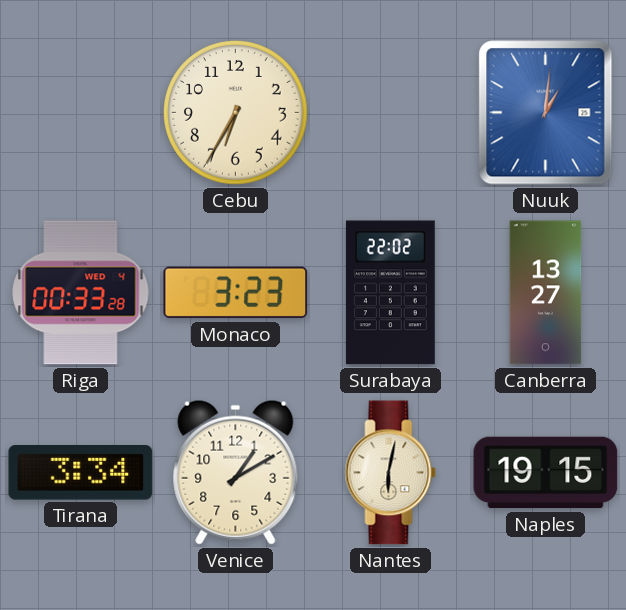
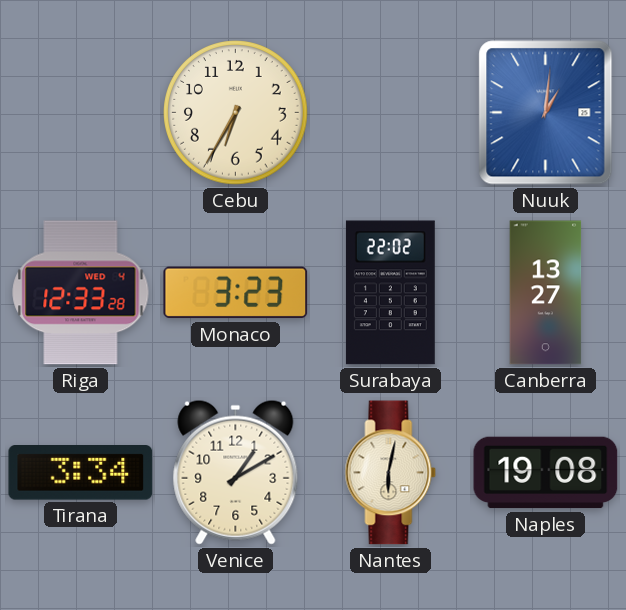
Riga: 00:33 -> 12:33
Naples: 19:15 -> 19:08
